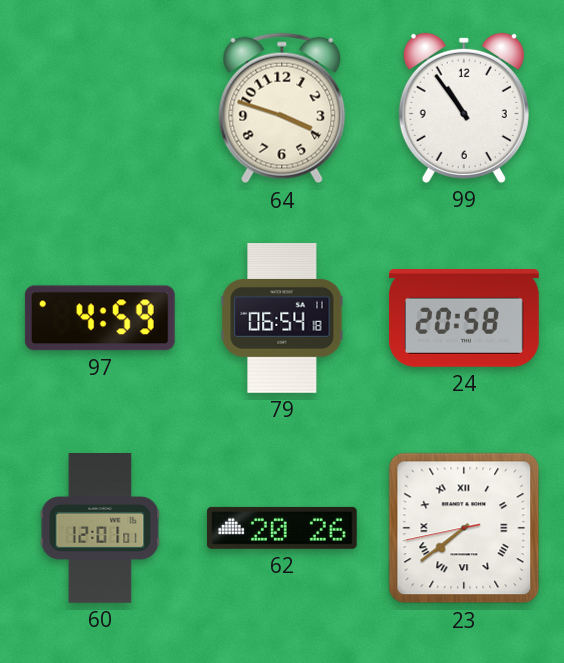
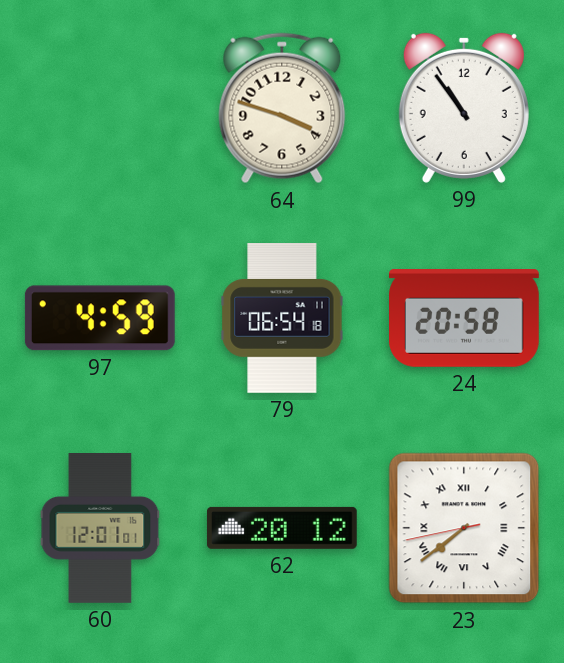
62: 20:26 -> 20:12
